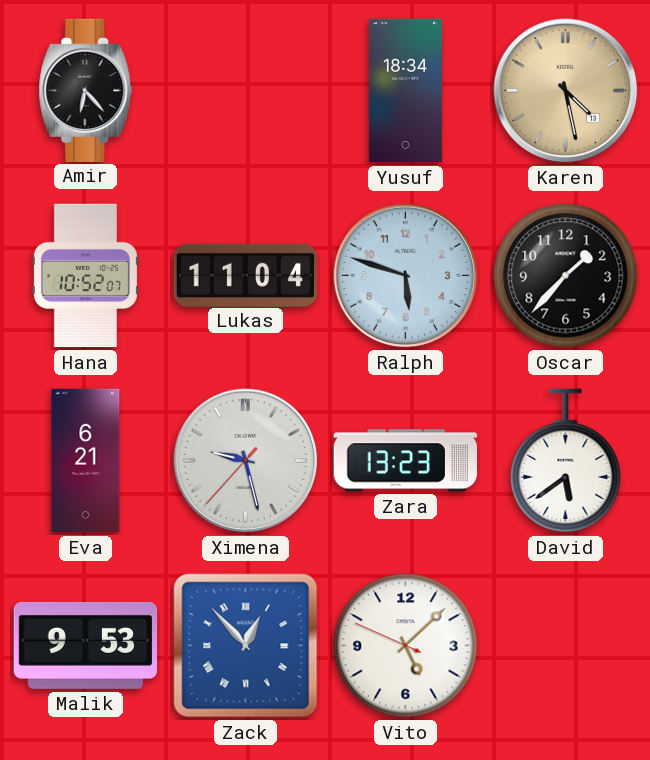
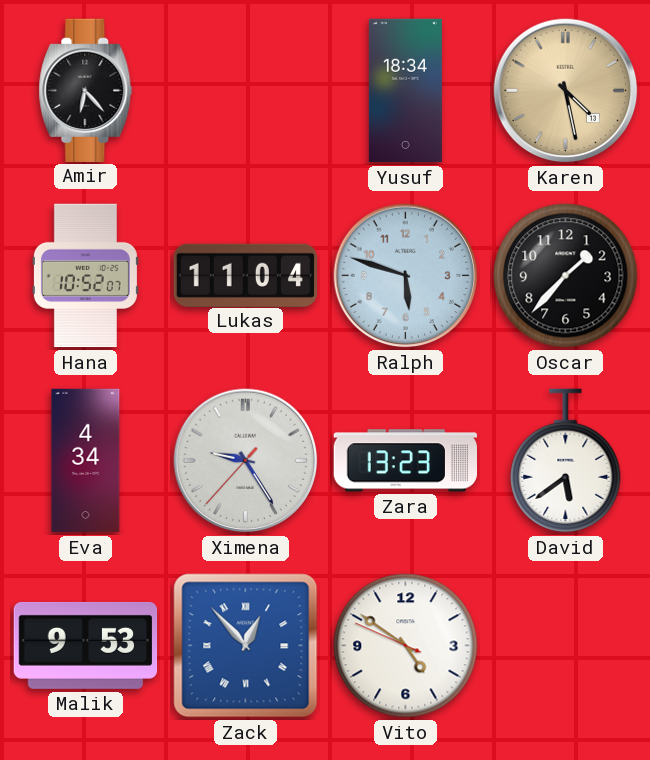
Eva: 6:21 -> 4:34
Ximena: 9:27 -> 9:24
Vito: 5:07 -> 4:50
